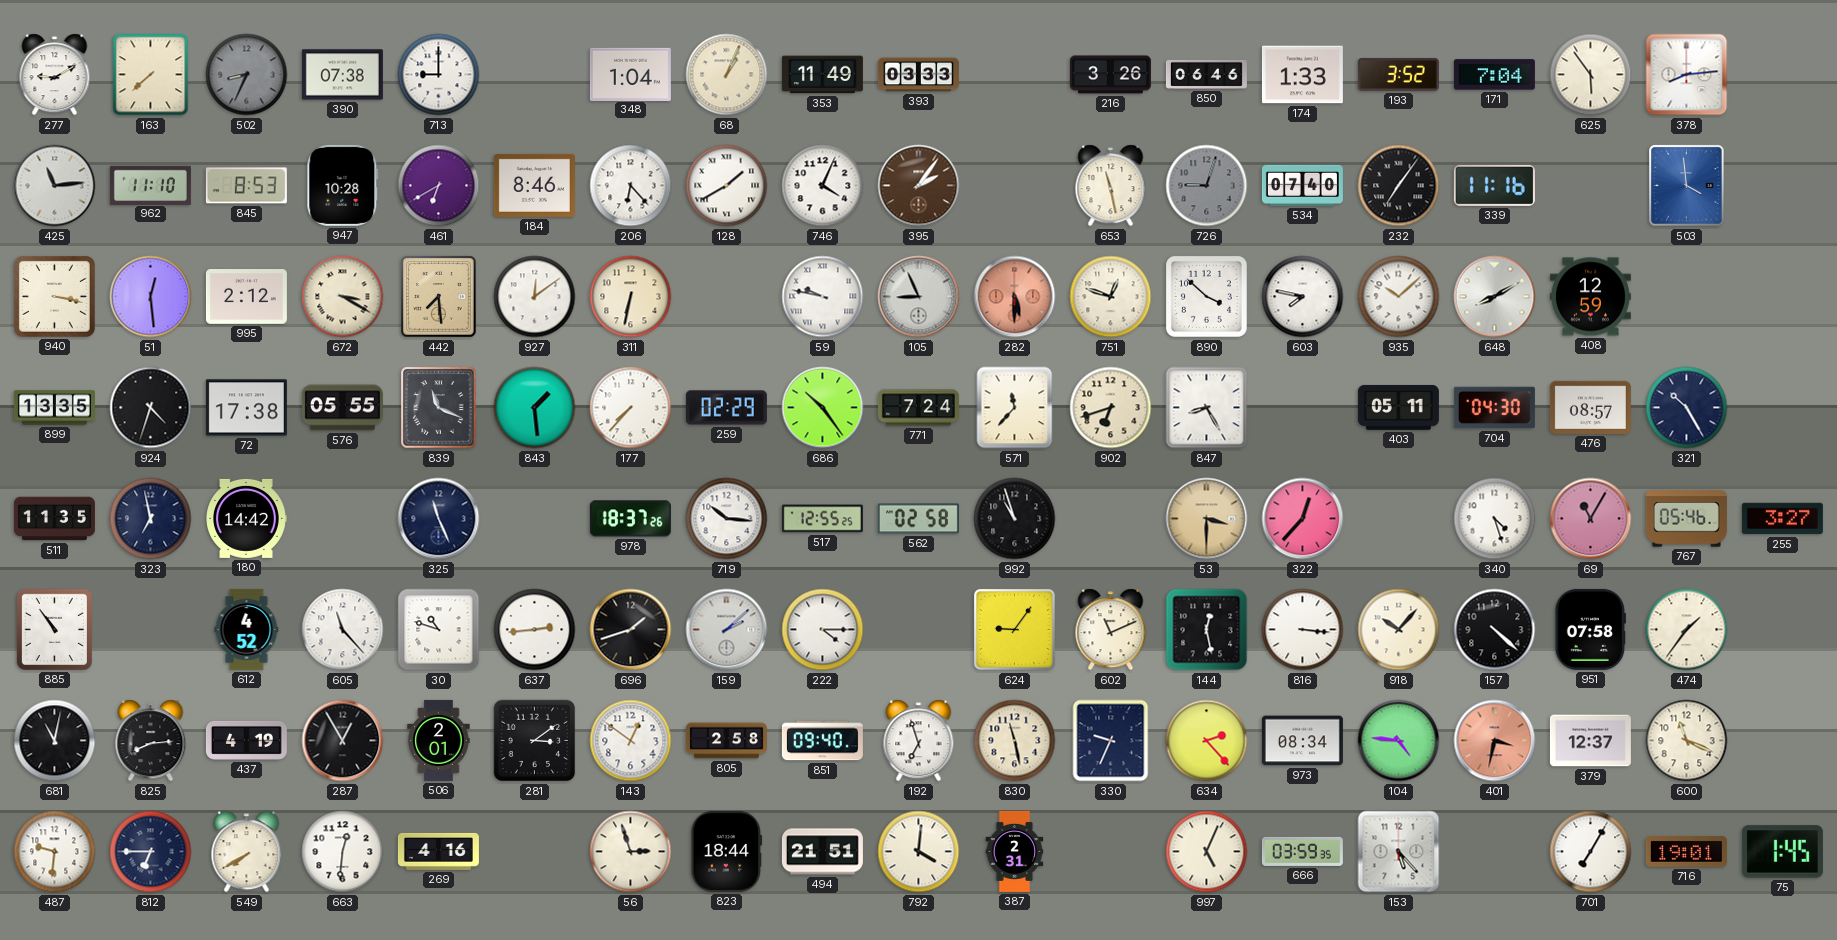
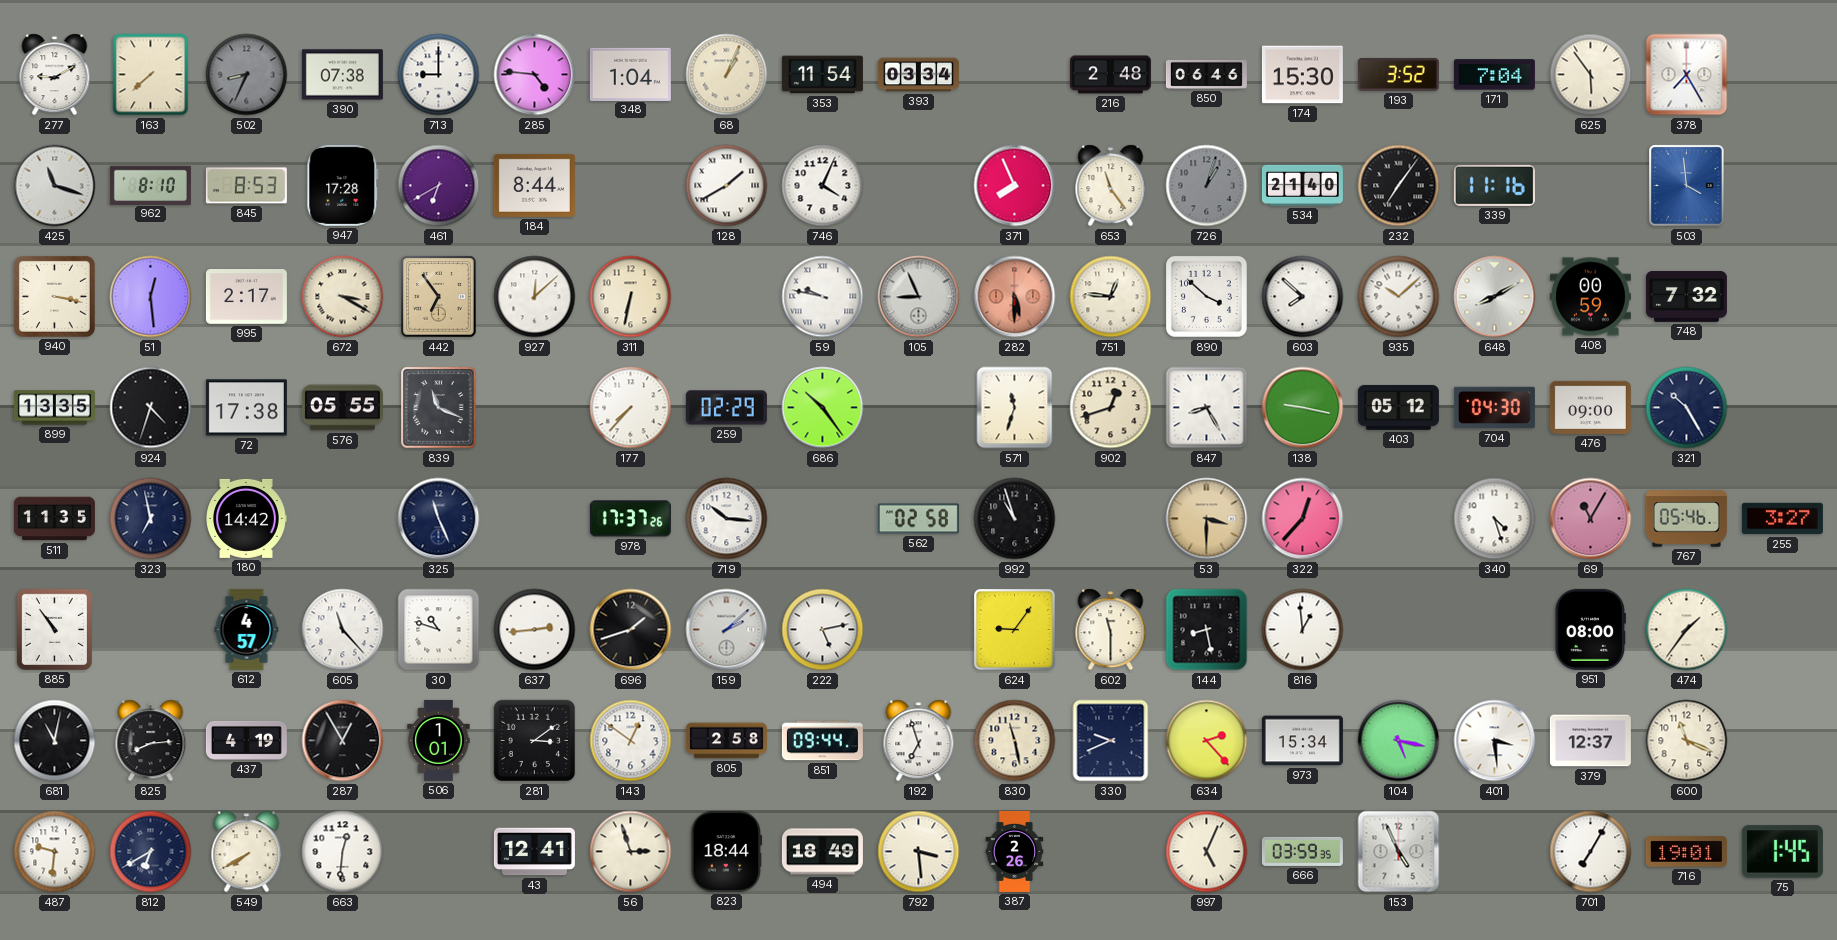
285: none -> 4:46
353: 11:49 -> 11:54
393: 03:33 -> 03:34
216: 3:26 -> 2:48
174: 1:33 -> 15:30
378: 8:14 -> 7:25
425: 11:14 -> 11:18
962: 11:10 -> 8:10
947: 10:28 -> 17:28
184: 8:46 -> 8:44
206: 6:23 -> none
395: 2:06 -> none
371: none -> 7:56
653: 11:28 -> 11:24
726: 9:03 -> 1:03
534: 07:40 -> 21:40
995: 2:12 -> 2:17
442: 7:29 -> 6:54
927: 12:09 -> 12:08
751: 12:48 -> 12:46
603: 7:47 -> 7:52
408: 12:59 -> 00:59
748: none -> 7:32
843: 1:29 -> none
771: 7:24 -> none
571: 11:37 -> 11:33
902: 6:42 -> 12:42
138: none -> 9:17
403: 05:11 -> 05:12
476: 08:57 -> 09:00
978: 18:37 -> 17:37
517: 12:55 -> none
612: 4:52 -> 4:57
222: 4:15 -> 5:13
602: 11:11 -> 11:30
144: 12:28 -> 8:28
816: 3:16 -> 12:59
918: 10:07 -> none
157: 4:22 -> none
951: 07:58 -> 08:00
506: 2:01 -> 1:01
851: 09:40 -> 09:44
330: 9:34 -> 9:41
973: 08:34 -> 15:34
104: 4:46 -> 5:17
401: 3:32 -> 3:29
401 dial: salmon -> white
812: 6:45 -> 6:40
269: 4:16 -> none
43: none -> 12:41
494: 21:51 -> 18:49
792: 4:01 -> 3:29
387: 2:31 -> 2:26
153: 5:23 -> 4:56
